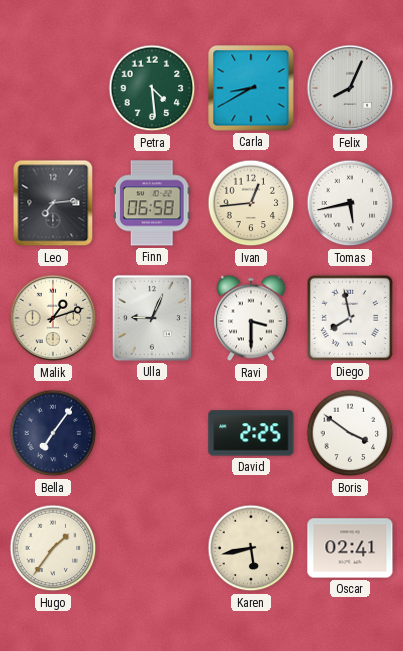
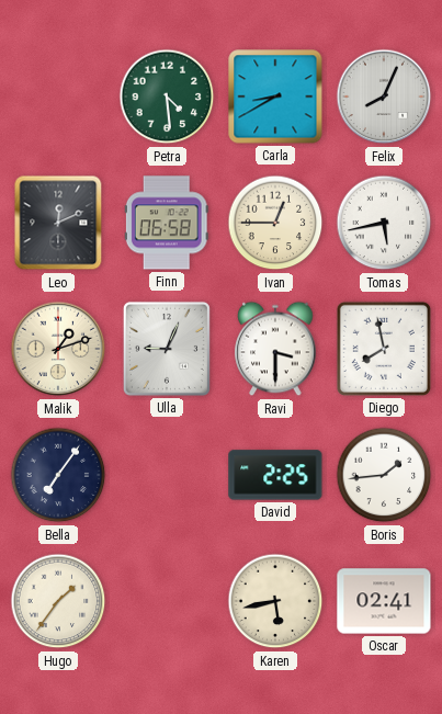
Leo: 7:14 -> 12:11
Ivan: 12:44 -> 12:45
Boris: 3:51 -> 1:44
